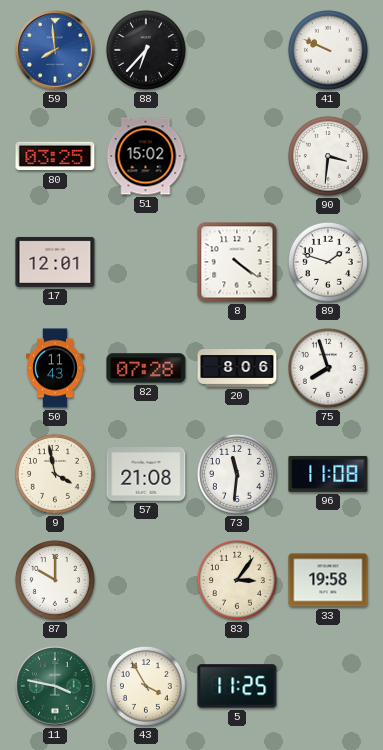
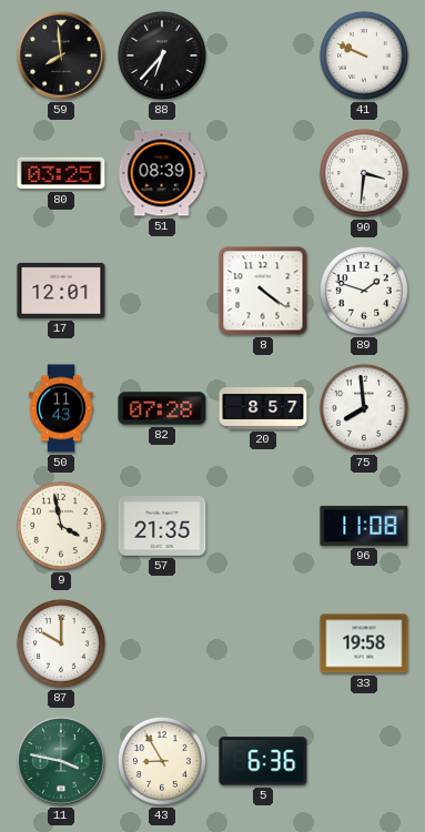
59 dial: blue -> black
51: 15:02 -> 08:39
20: 8:06 -> 8:57
75: 7:57 -> 7:59
57: 21:08 -> 21:35
73: 11:31 -> none
83: 3:06 -> none
43: 3:55 -> 8:55
5: 11:25 -> 6:36
